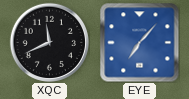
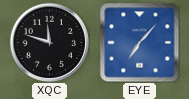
XQC: 11:41 -> 11:48
